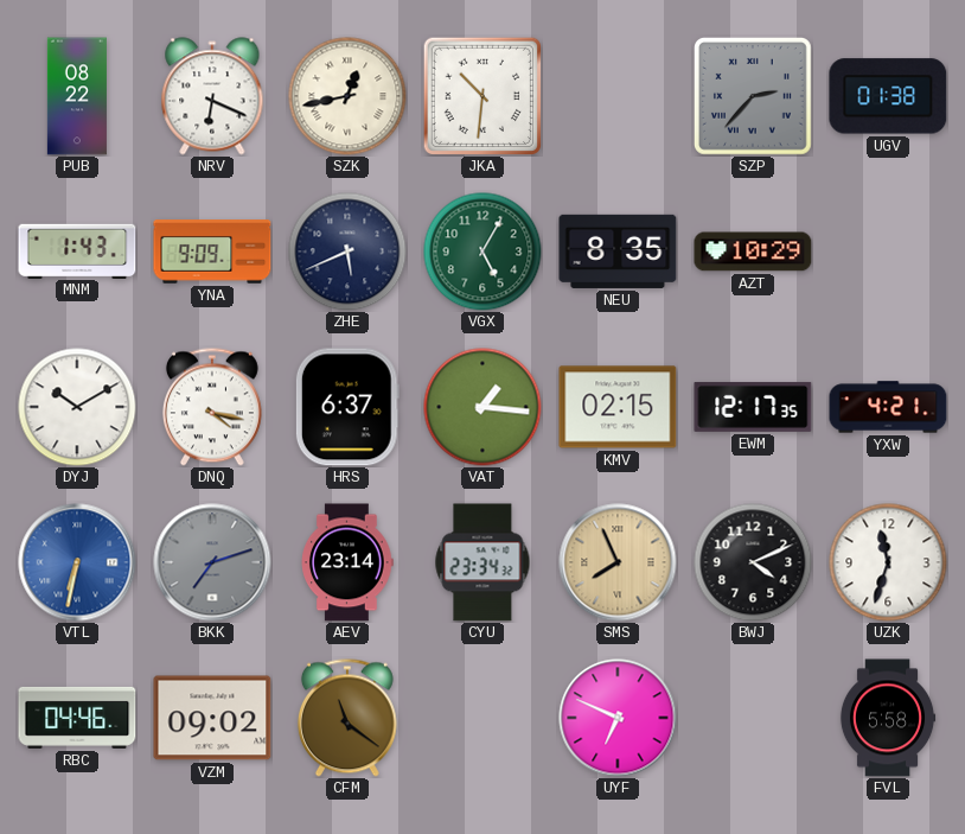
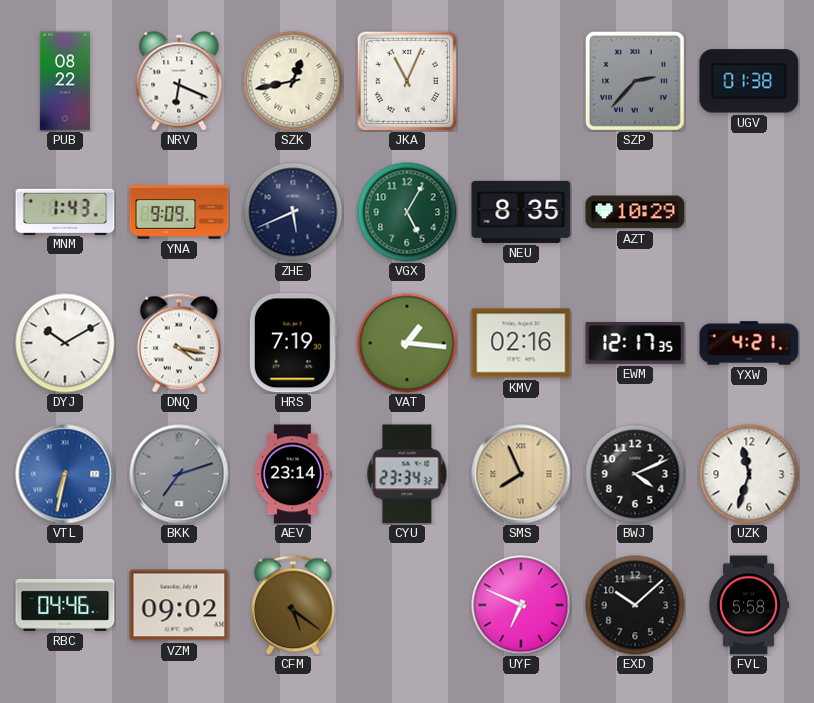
JKA: 10:31 -> 11:04
HRS: 6:37 -> 7:19
KMV: 02:15 -> 02:16
CFM: 11:21 -> 5:21
EXD: none -> 10:08
